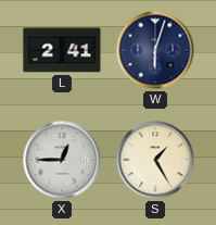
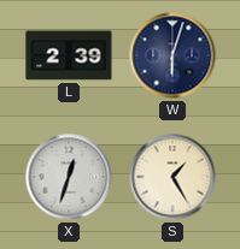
L: 2:41 -> 2:39
X: 12:45 -> 12:33
